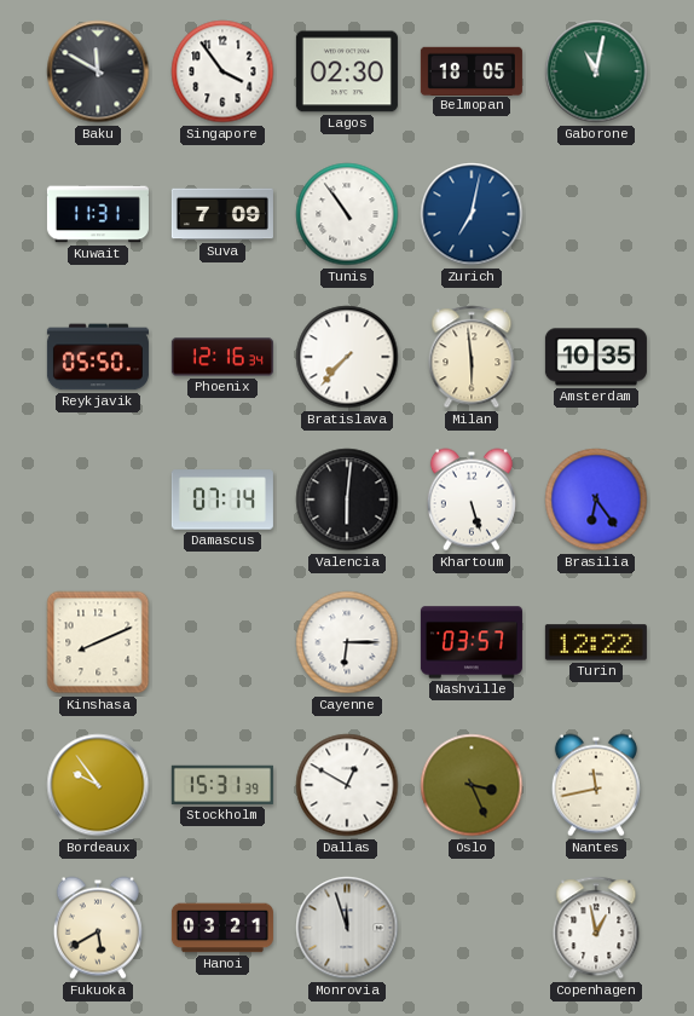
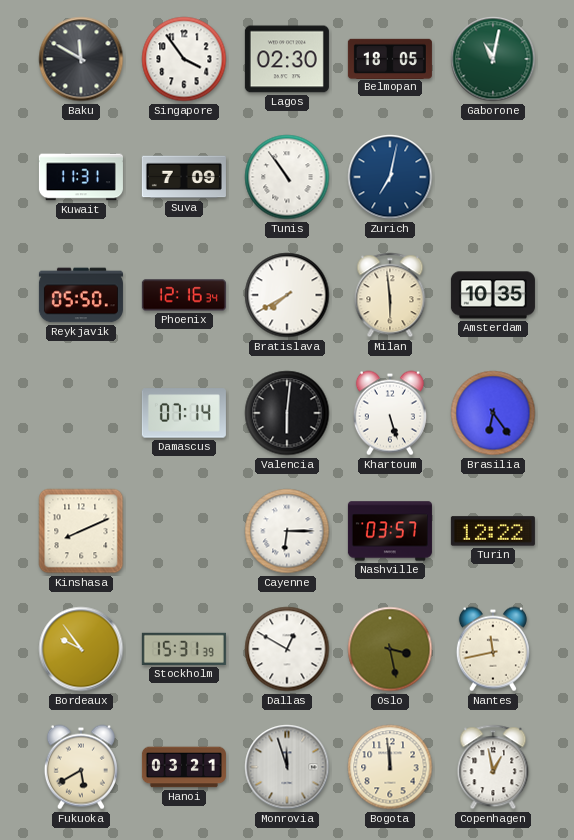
Bratislava: 7:37 -> 7:40
Oslo: 3:26 -> 3:28
Bogota: none -> 11:59
